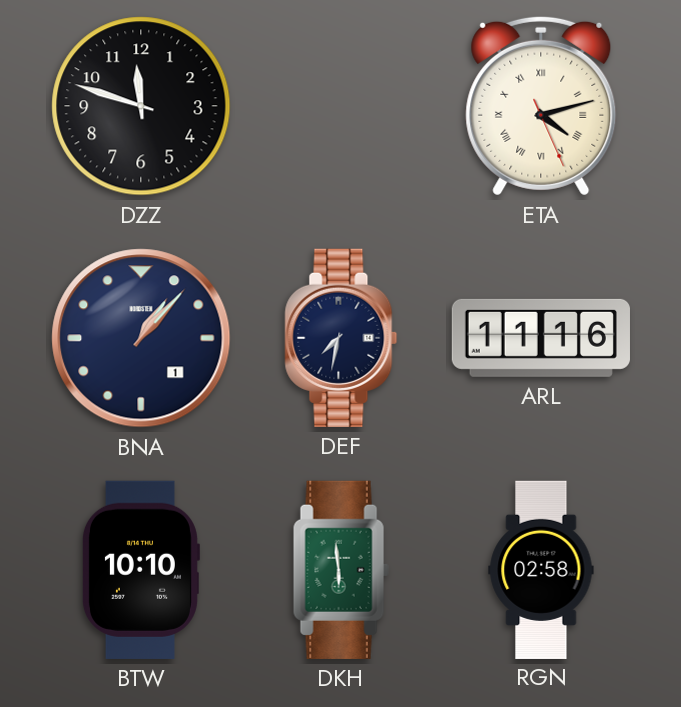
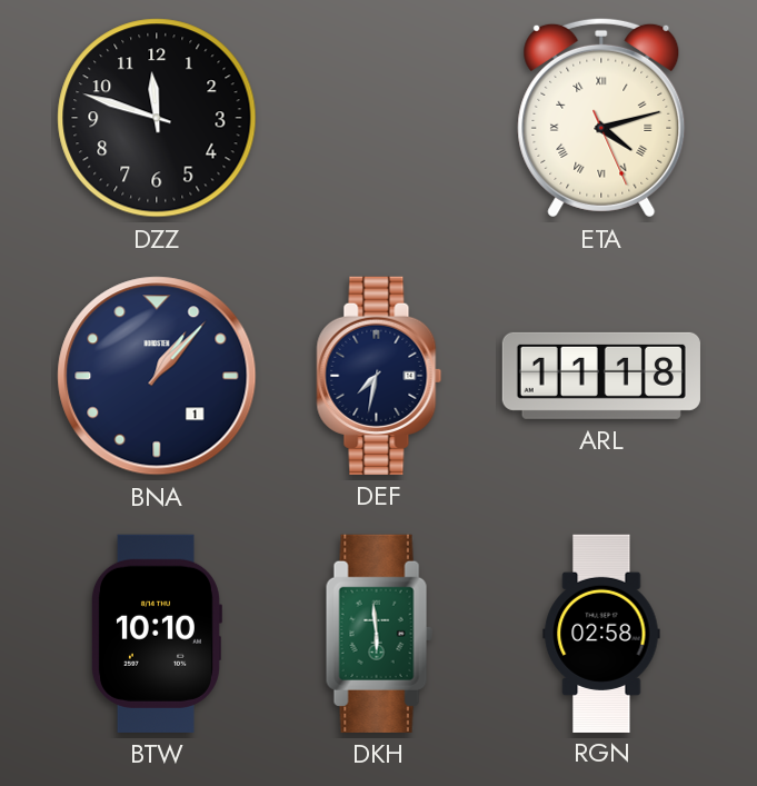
ARL: 11:16 -> 11:18
